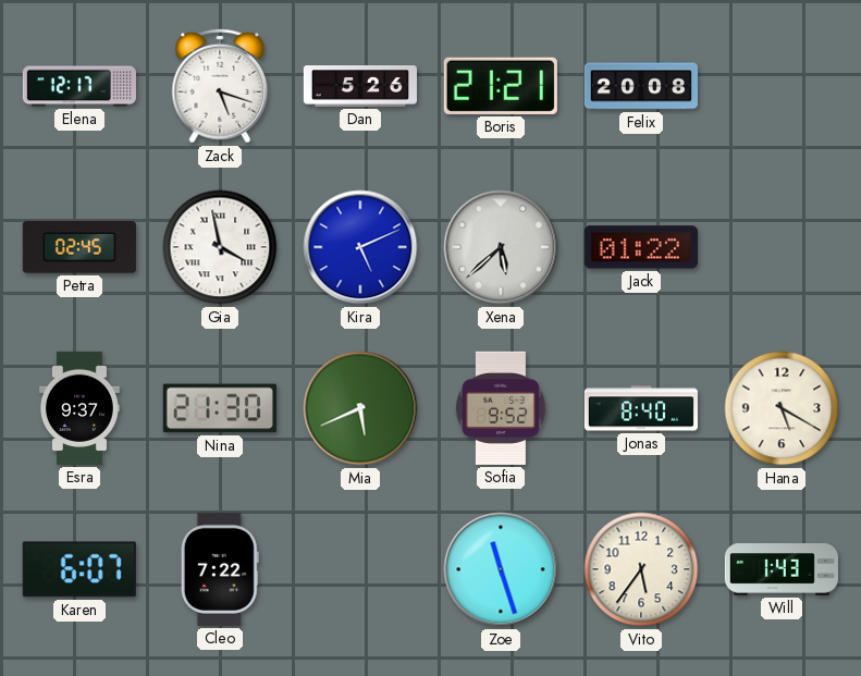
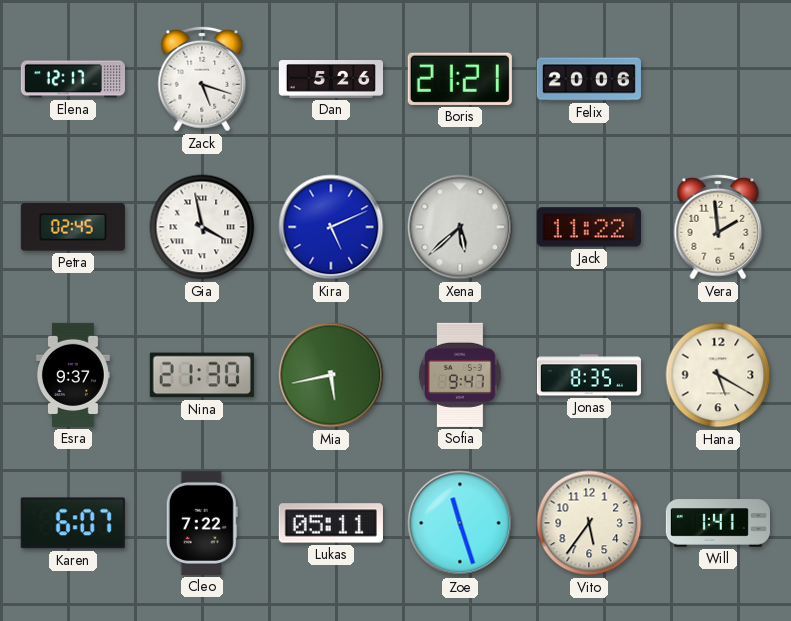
Felix: 20:08 -> 20:06
Jack: 01:22 -> 11:22
Vera: none -> 1:59
Mia: 5:41 -> 5:43
Sofia: 9:52 -> 9:47
Jonas: 8:40 -> 8:35
Lukas: none -> 05:11
Will: 1:43 -> 1:41
